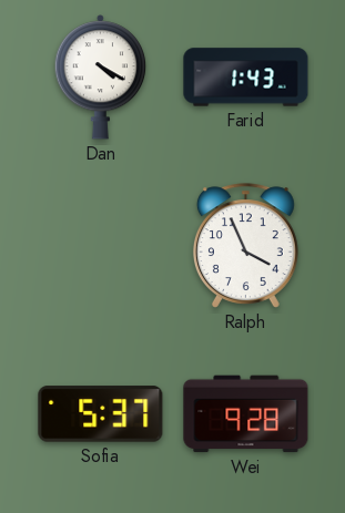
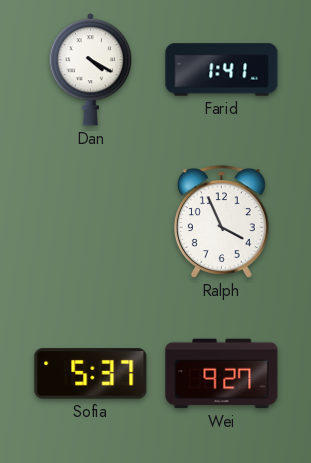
Farid: 1:43 -> 1:41
Wei: 9:28 -> 9:27
